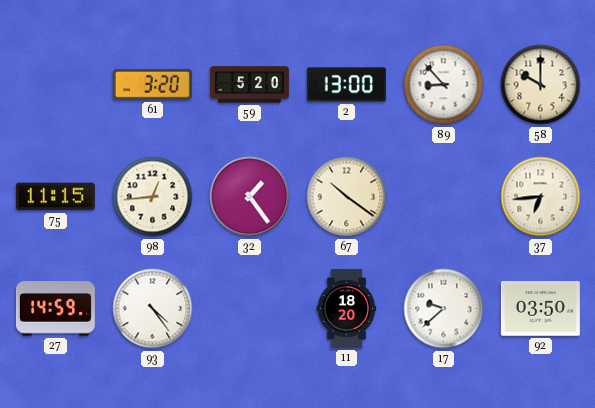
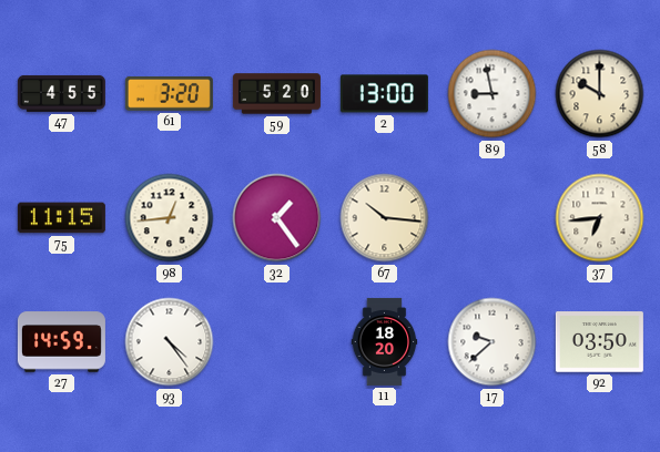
47: none -> 4:55
89: 8:53 -> 8:58
67: 10:21 -> 10:16
